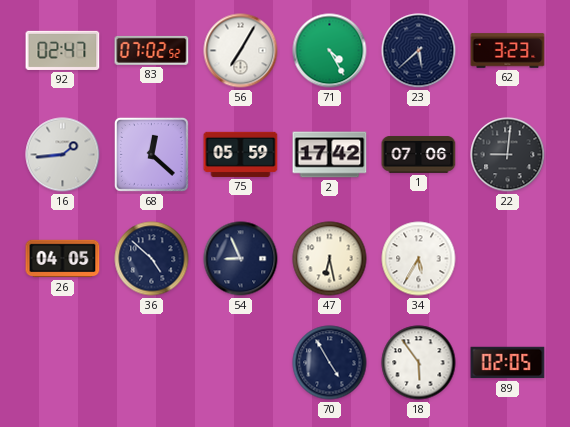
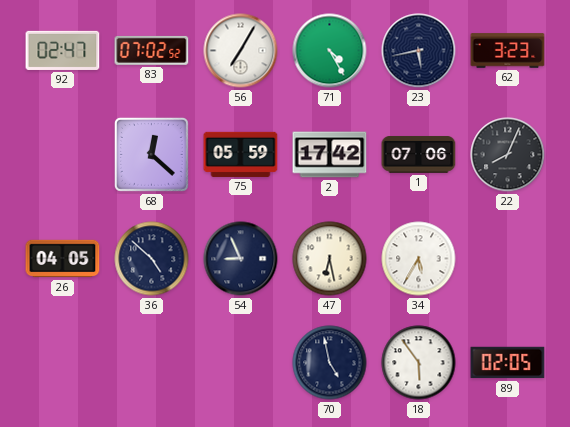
23: 5:38 -> 5:43
16: 1:44 -> none
22: 9:01 -> 8:04
70: 4:55 -> 4:58
